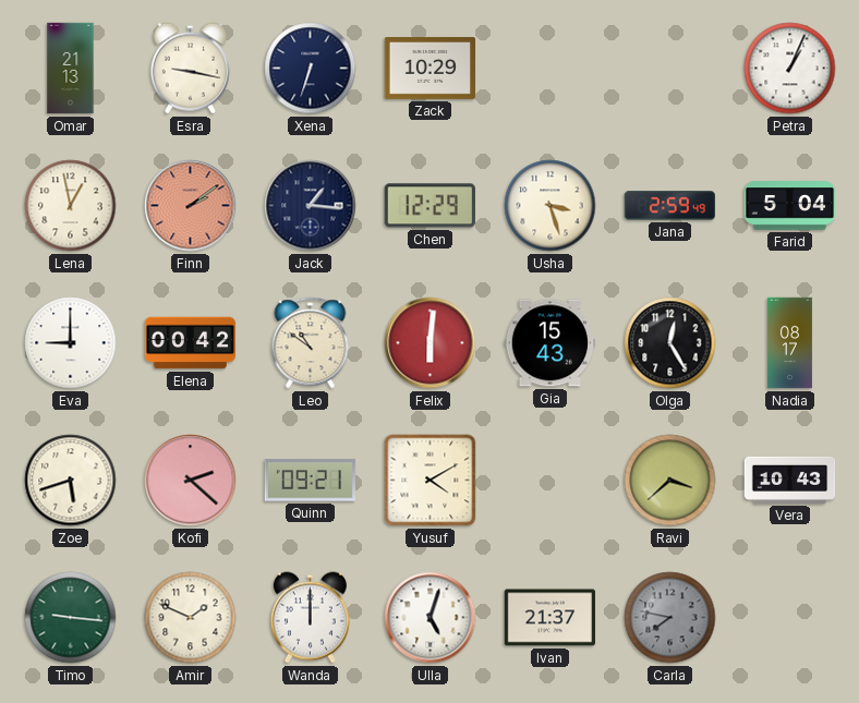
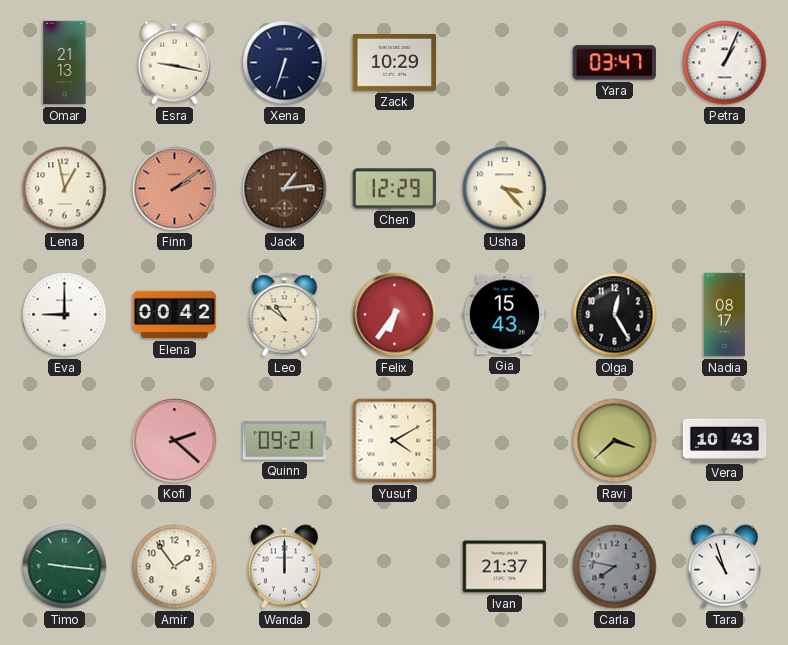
Yara: none -> 03:47
Jack: 1:16 -> 1:14
Jack dial: navy -> brown
Usha: 3:27 -> 3:23
Jana: 2:59 -> none
Farid: 5:04 -> none
Felix: 6:01 -> 6:36
Zoe: 5:42 -> none
Amir: 1:49 -> 1:54
Ulla: 5:03 -> none
Tara: none -> 10:57
